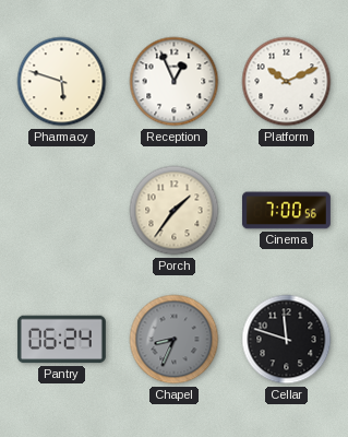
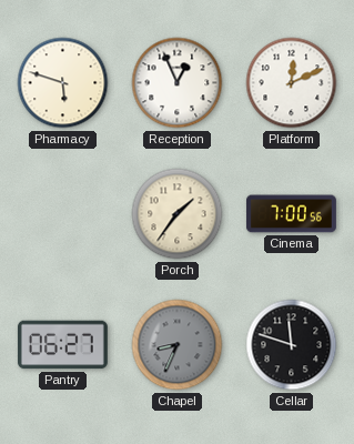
Platform: 10:11 -> 12:11
Pantry: 06:24 -> 06:27
